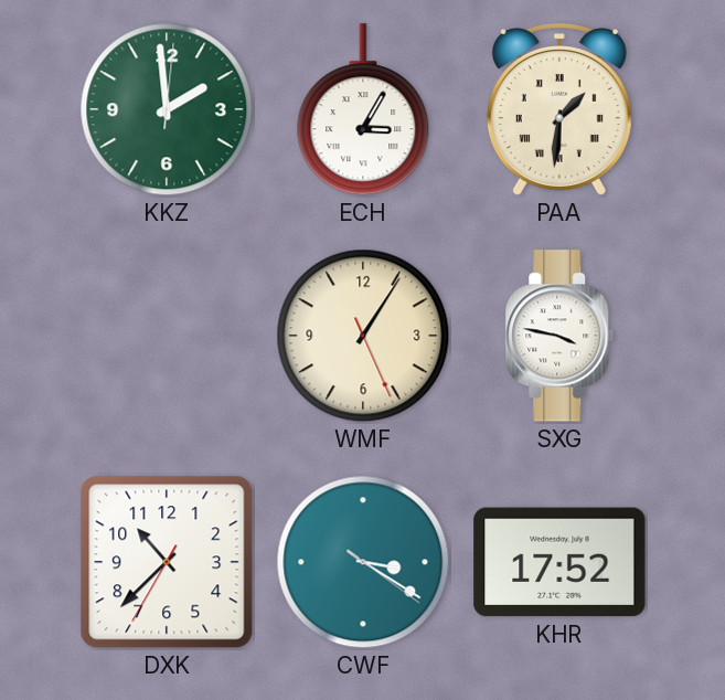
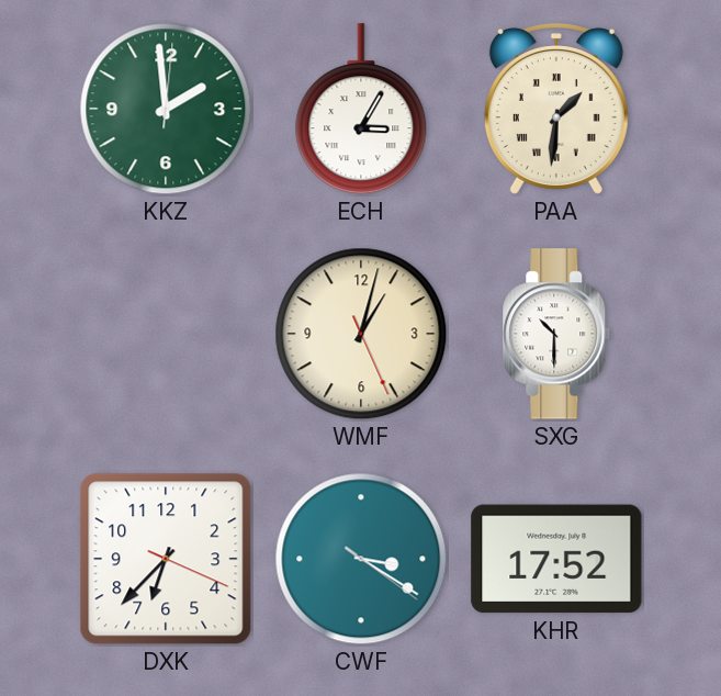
WMF: 1:05 -> 1:02
SXG: 3:47 -> 10:30
DXK: 10:37 -> 6:37
